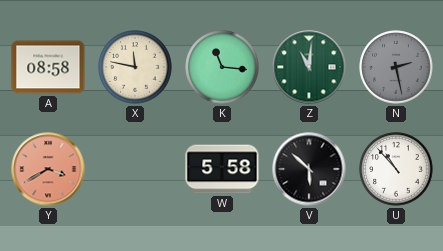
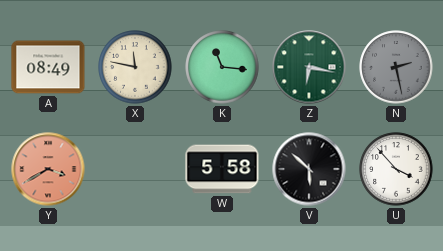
A: 08:58 -> 08:49
Z: 11:01 -> 6:17
U: 10:53 -> 3:53
